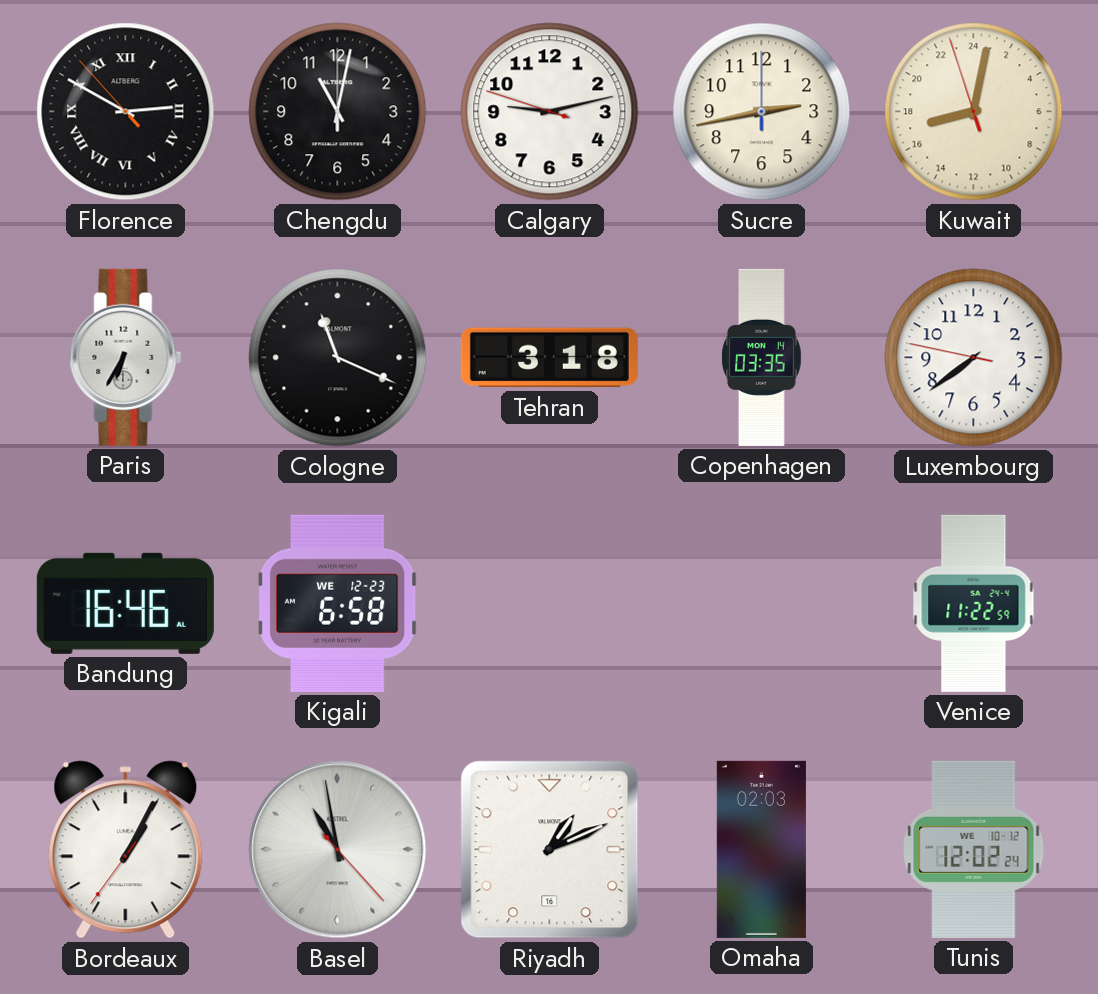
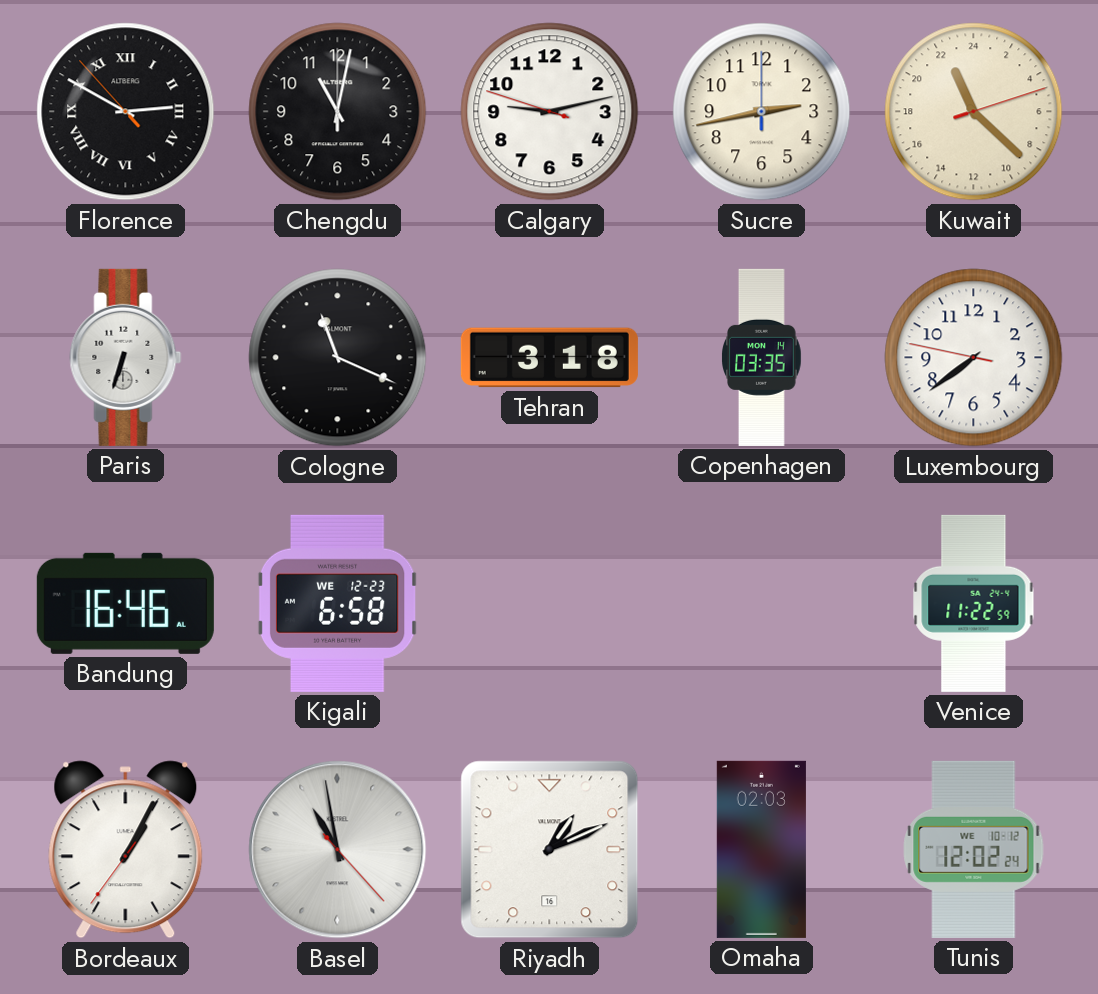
Kuwait: 17:01 -> 22:22
Paris: 6:35 -> 6:33
